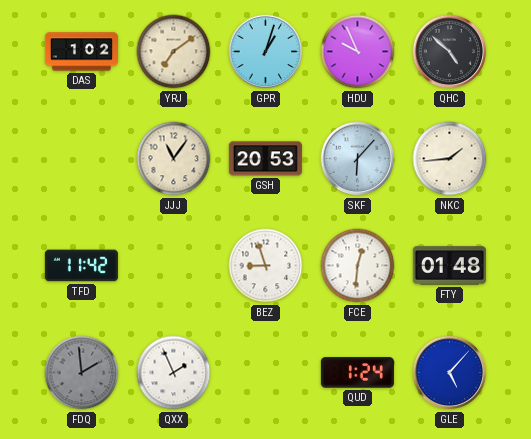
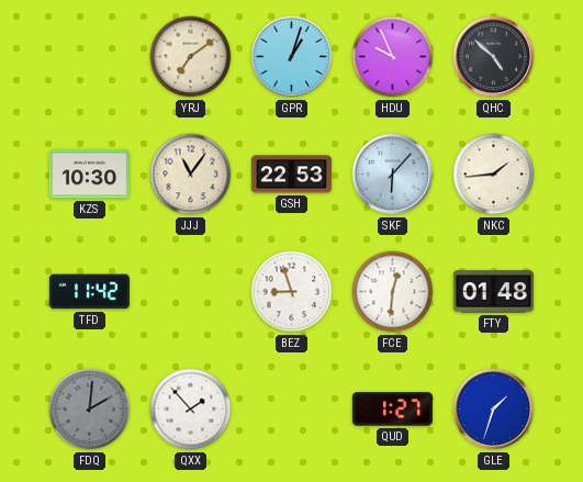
DAS: 1:02 -> none
KZS: none -> 10:30
GSH: 20:53 -> 22:53
FDQ: 1:59 -> 2:01
QXX: 1:56 -> 1:53
QUD: 1:24 -> 1:27
GLE: 5:07 -> 1:33
